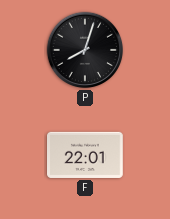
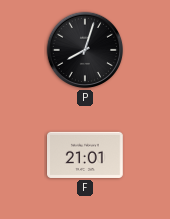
F: 22:01 -> 21:01
